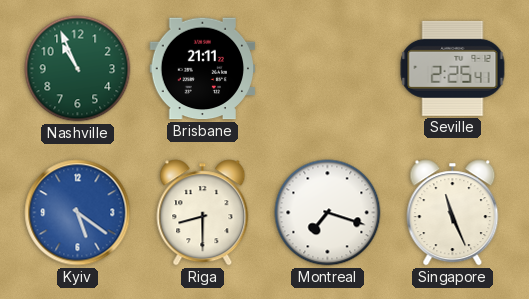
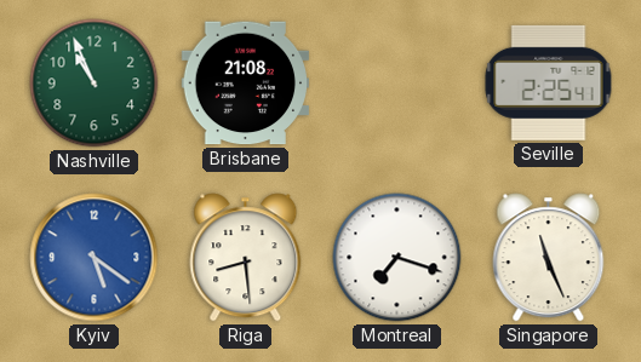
Brisbane: 21:11 -> 21:08
Riga: 8:30 -> 8:29
